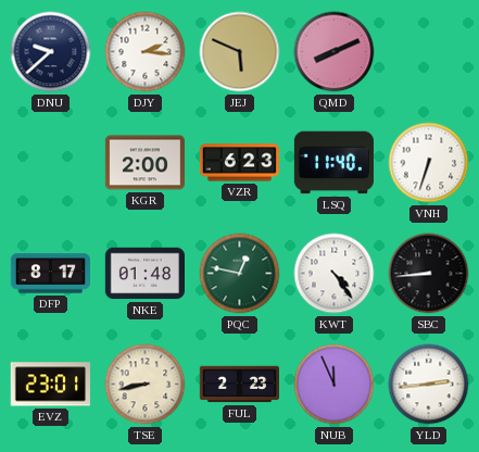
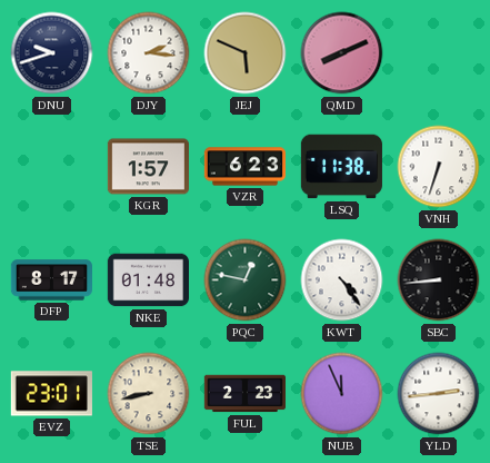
DNU: 9:38 -> 9:42
KGR: 2:00 -> 1:57
LSQ: 11:40 -> 11:38
